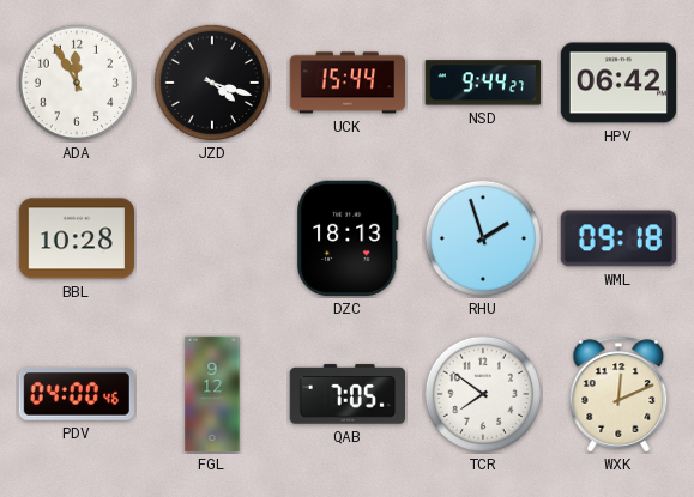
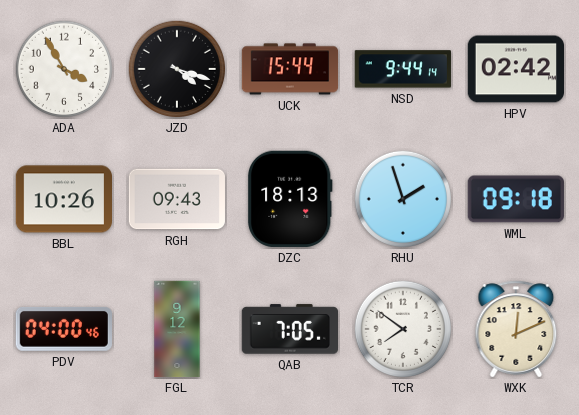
ADA: 11:55 -> 3:55
NSD: 9:44:27 -> 9:44:14
HPV: 06:42 -> 02:42
BBL: 10:28 -> 10:26
RGH: none -> 09:43
